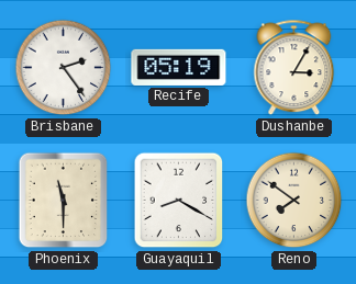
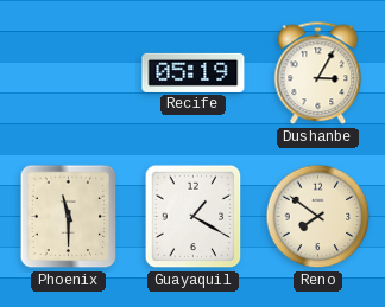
Brisbane: 2:24 -> none
Guayaquil: 8:20 -> 1:20
